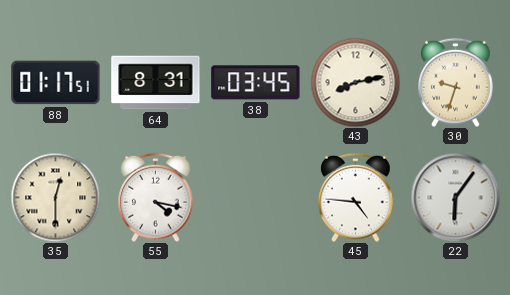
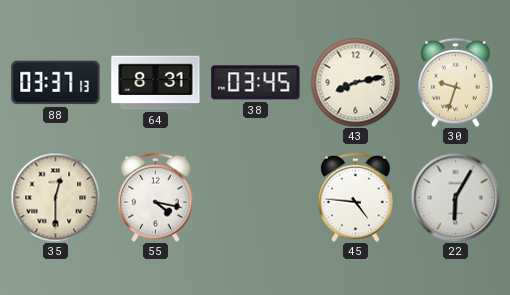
88: 01:17 -> 03:37
22: 6:06 -> 6:05
